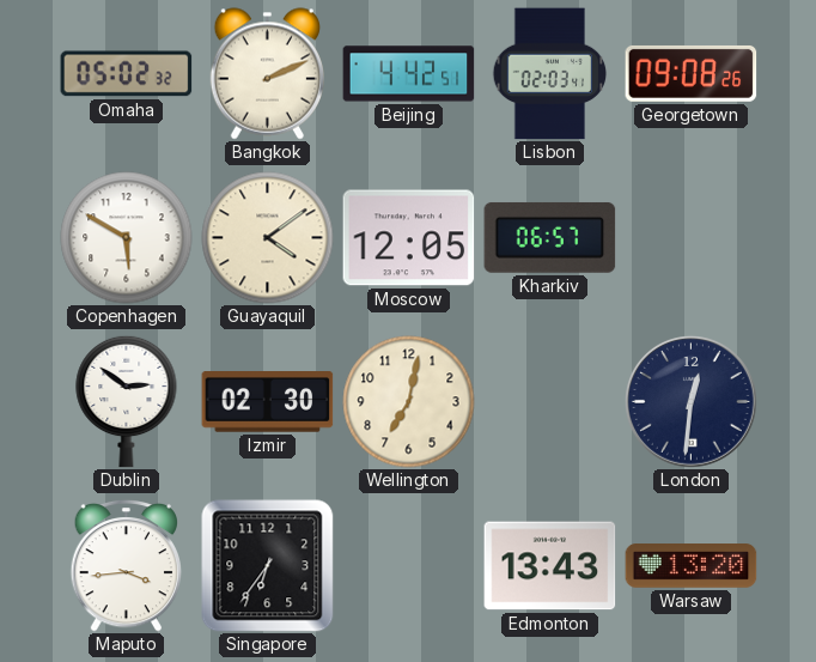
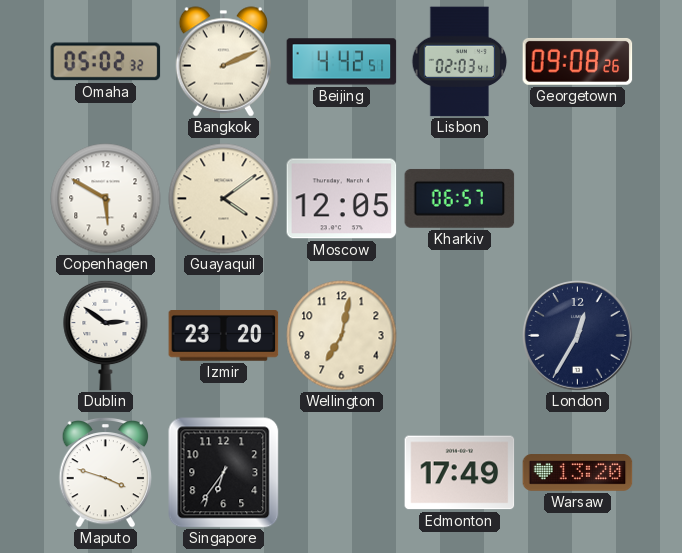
Izmir: 02:30 -> 23:20
London: 12:31 -> 12:35
Maputo: 3:44 -> 3:48
Edmonton: 13:43 -> 17:49
